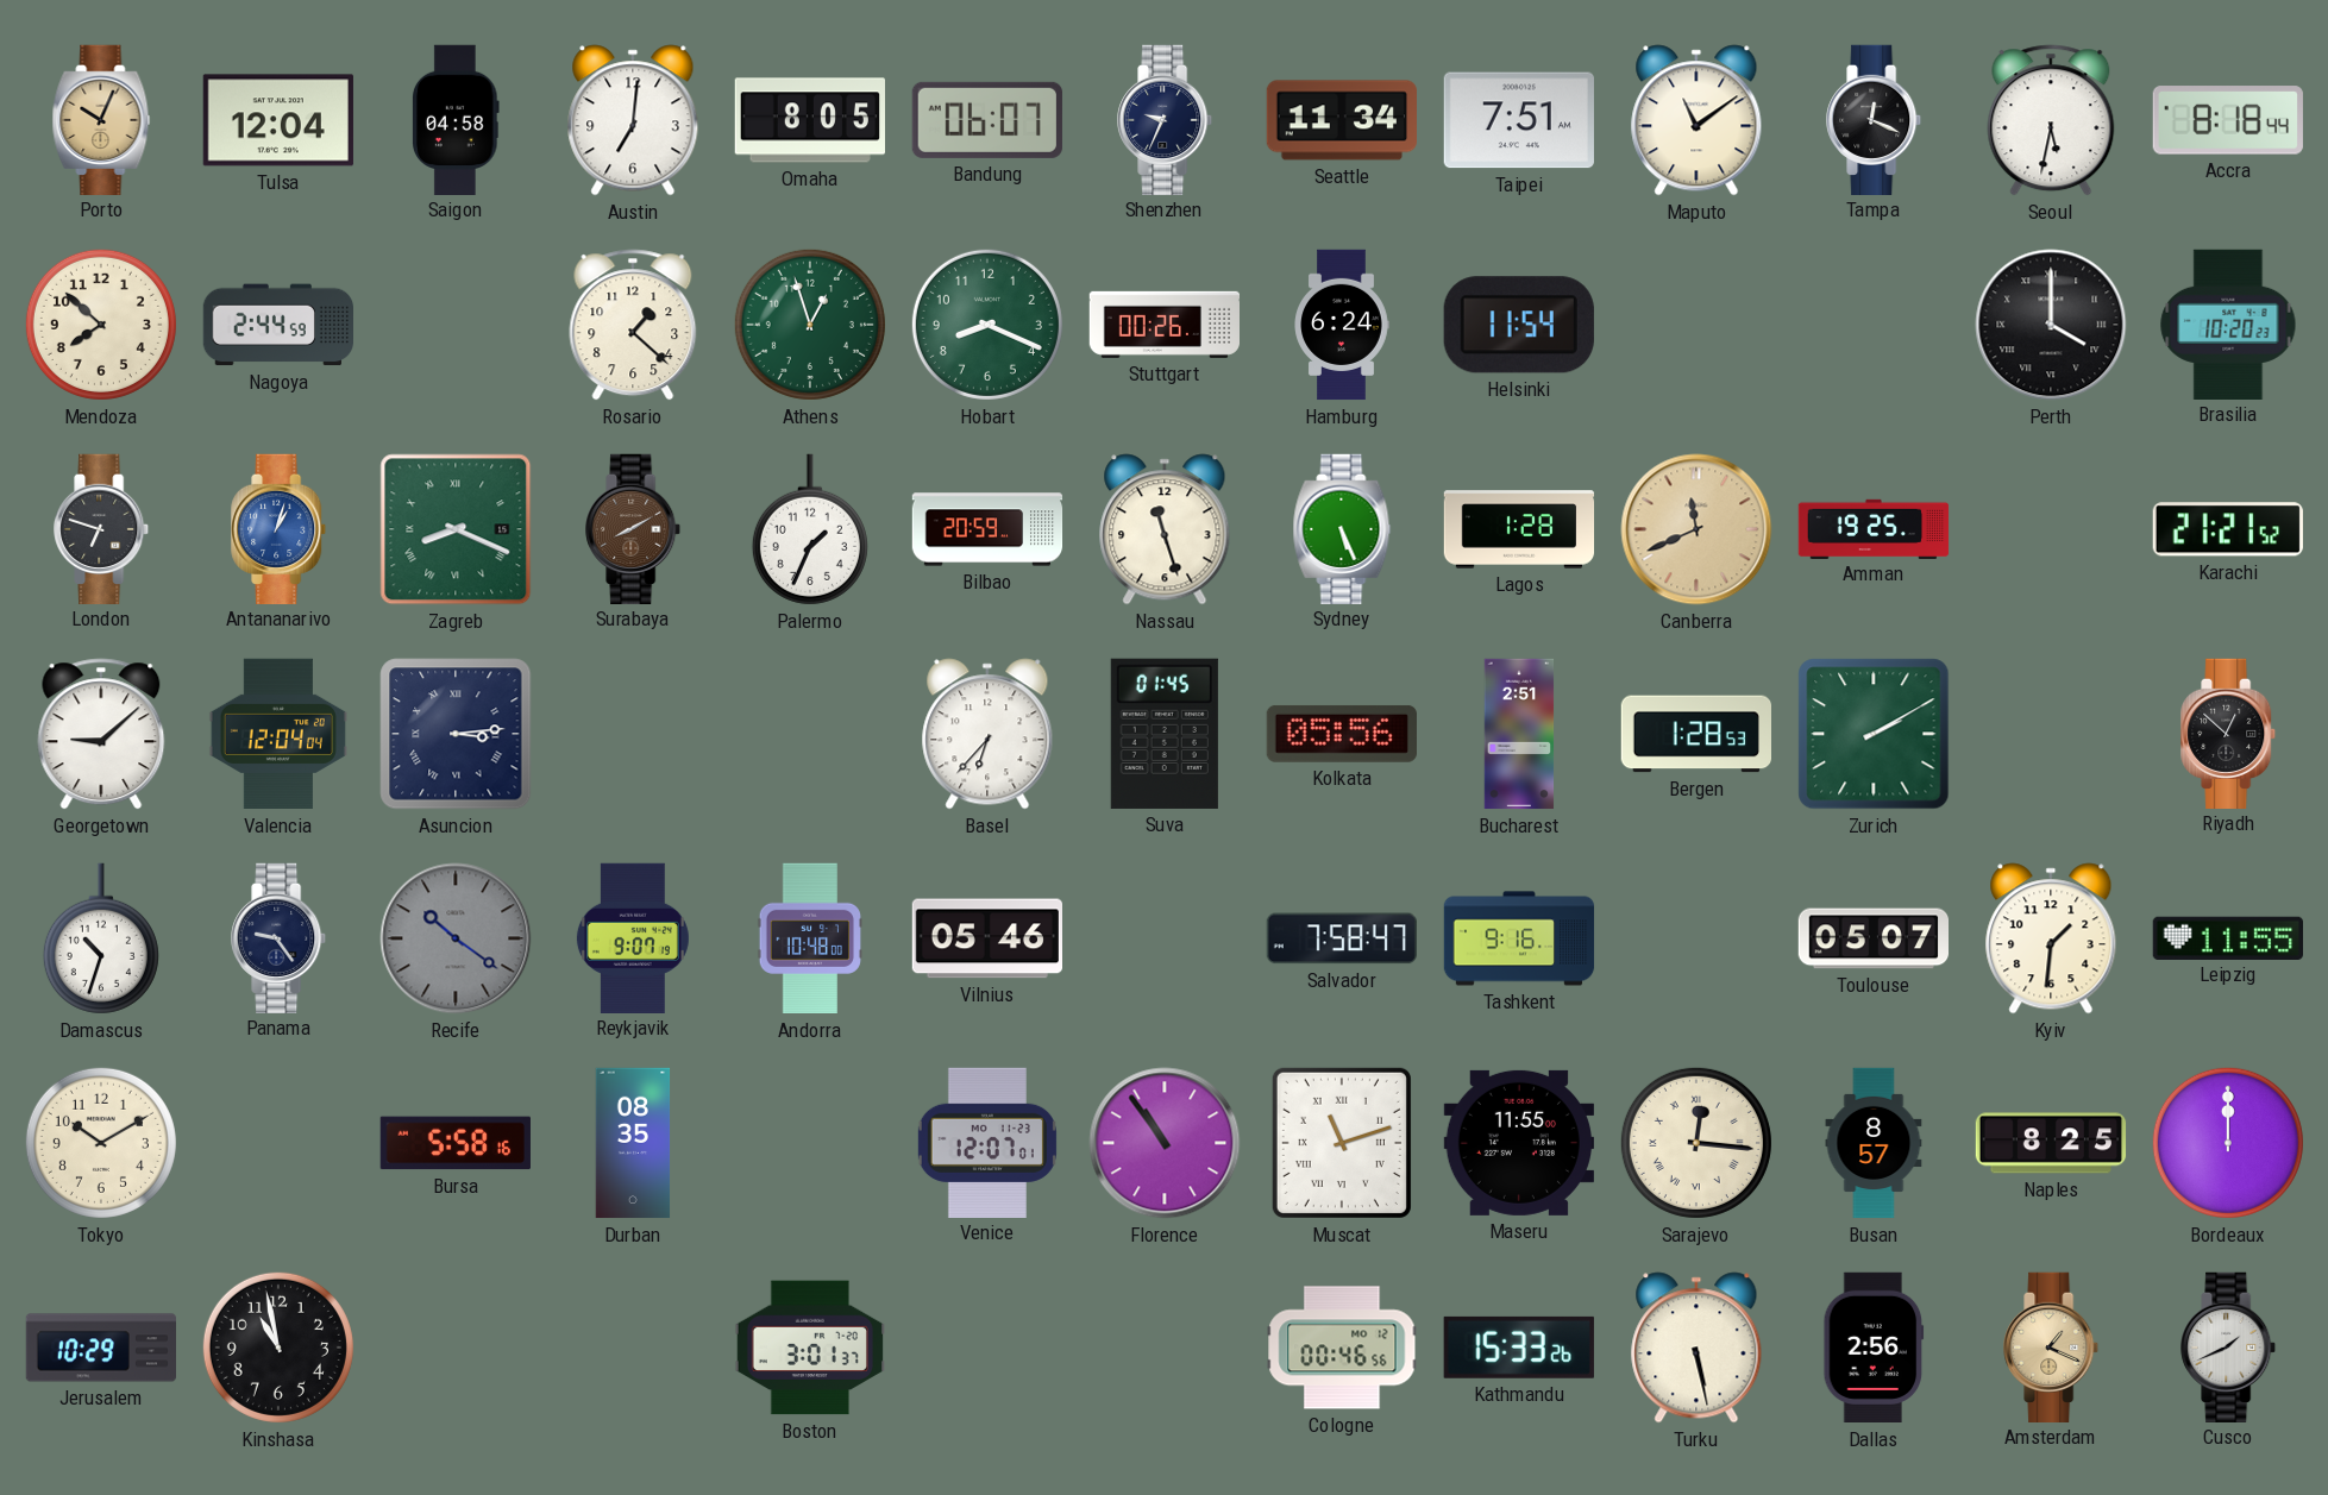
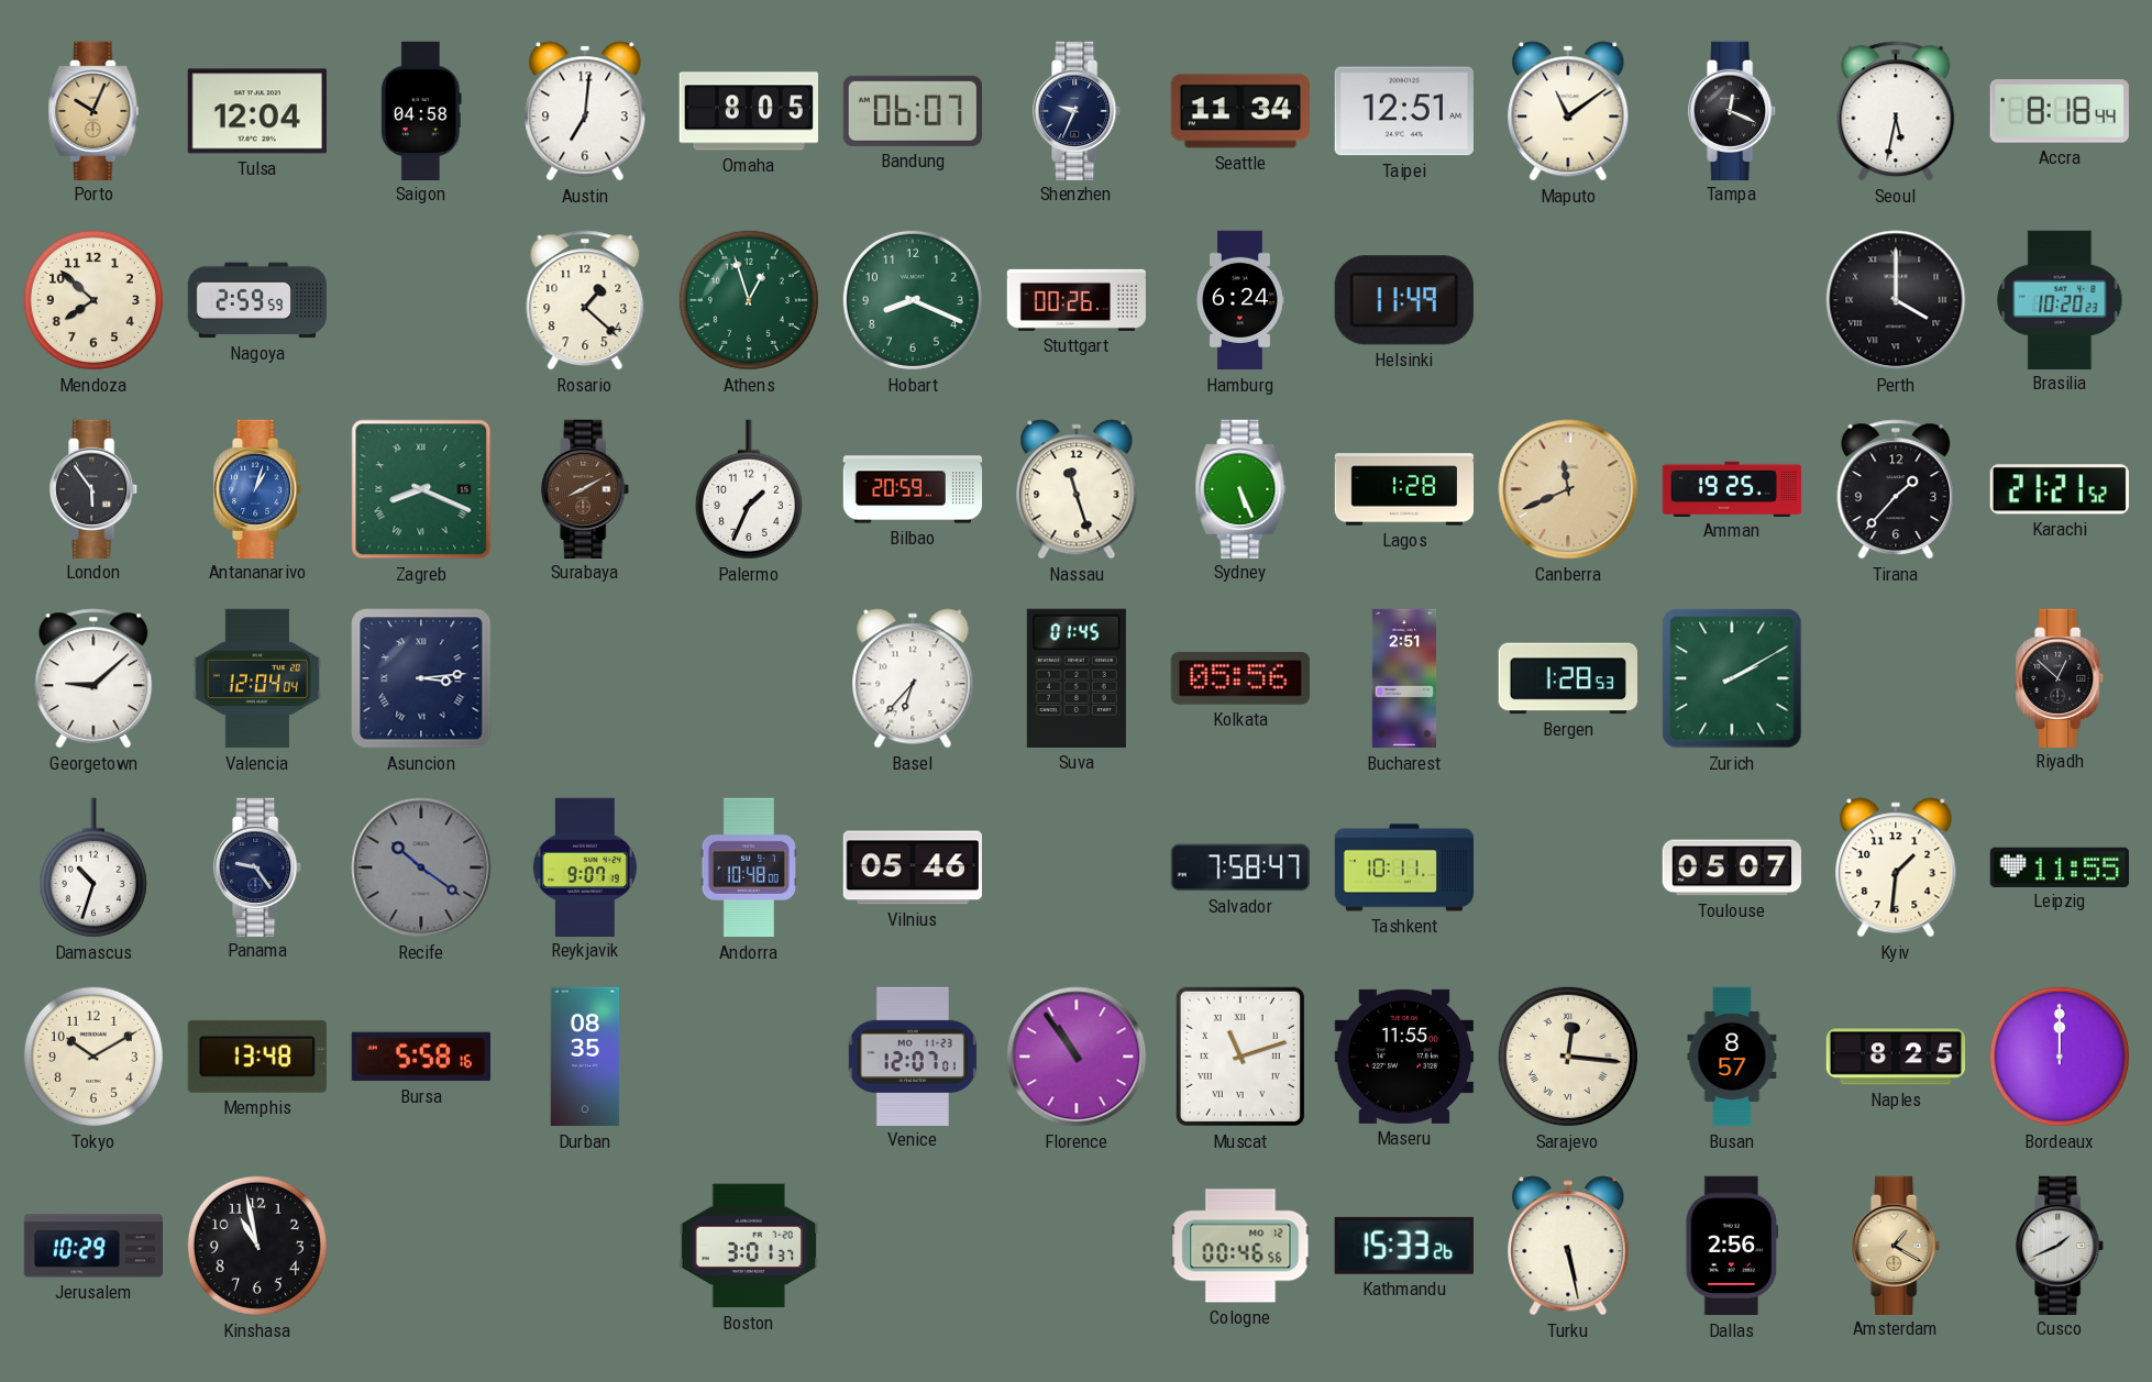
Taipei: 7:51 -> 12:51
Nagoya: 2:44 -> 2:59
Helsinki: 11:54 -> 11:49
London: 6:48 -> 5:54
Tirana: none -> 1:37
Tashkent: 9:16 -> 10:11
Memphis: none -> 13:48
Amsterdam: 1:19 -> 1:20
